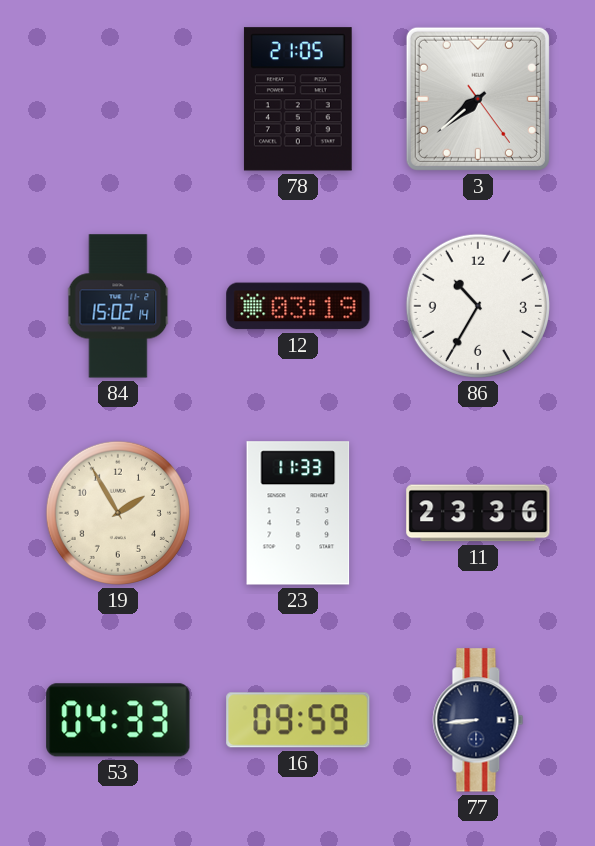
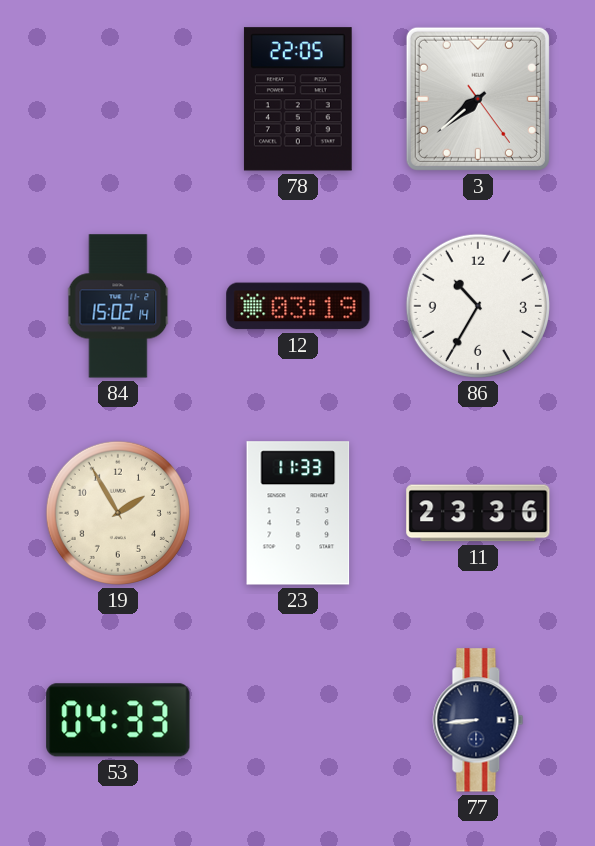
78: 21:05 -> 22:05
16: 09:59 -> none
